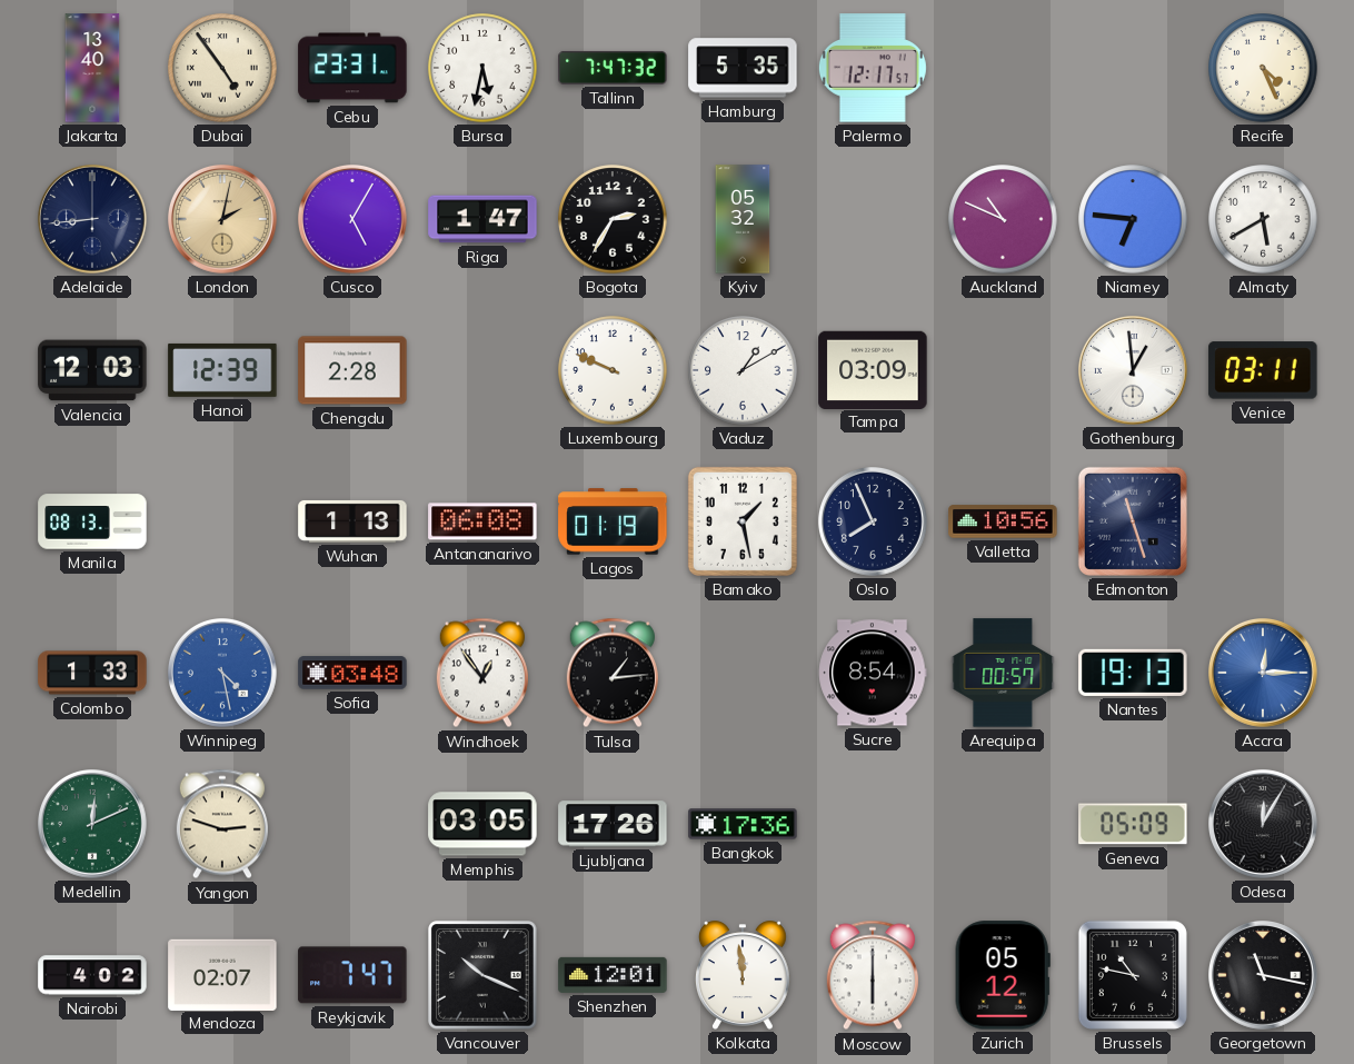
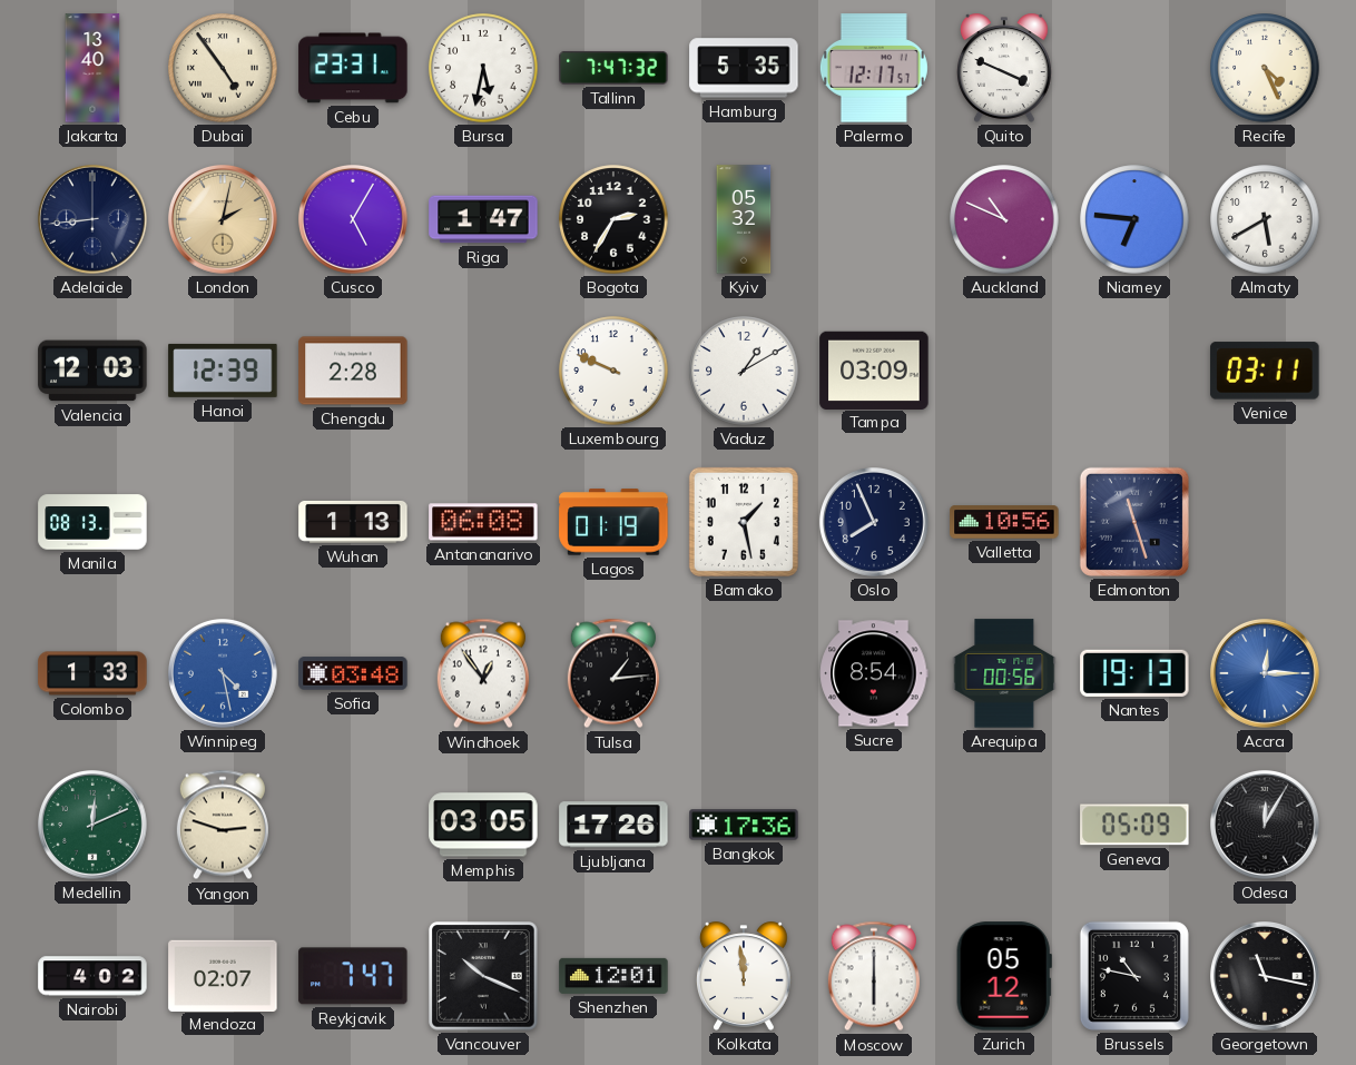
Quito: none -> 3:49
Gothenburg: 12:59 -> none
Arequipa: 00:57 -> 00:56
